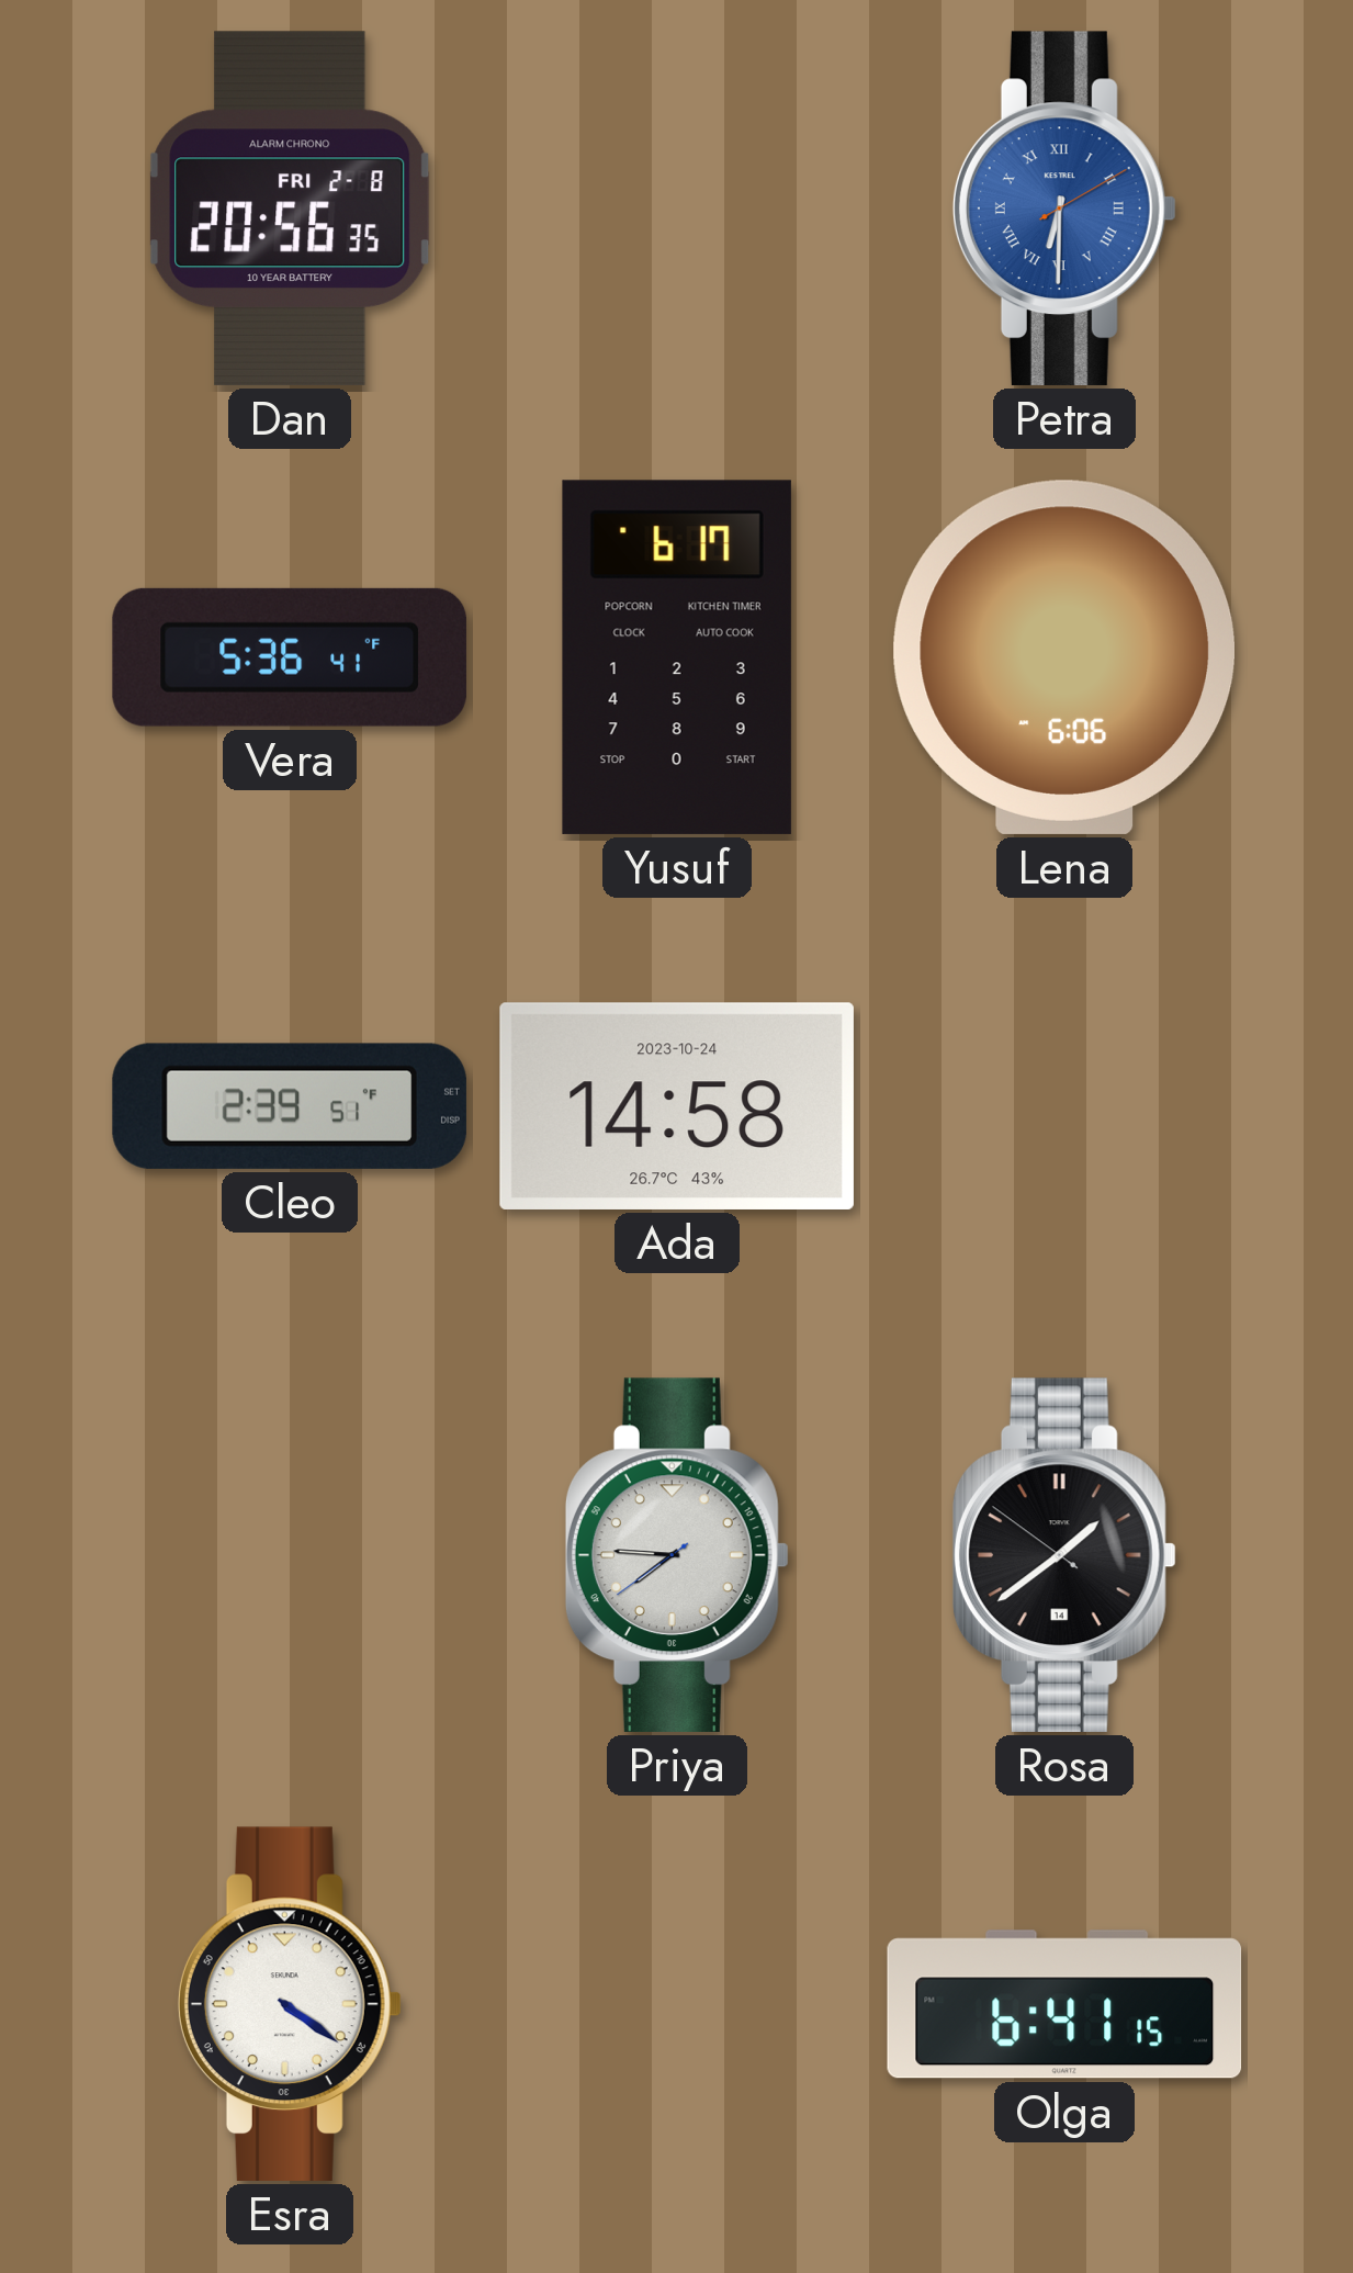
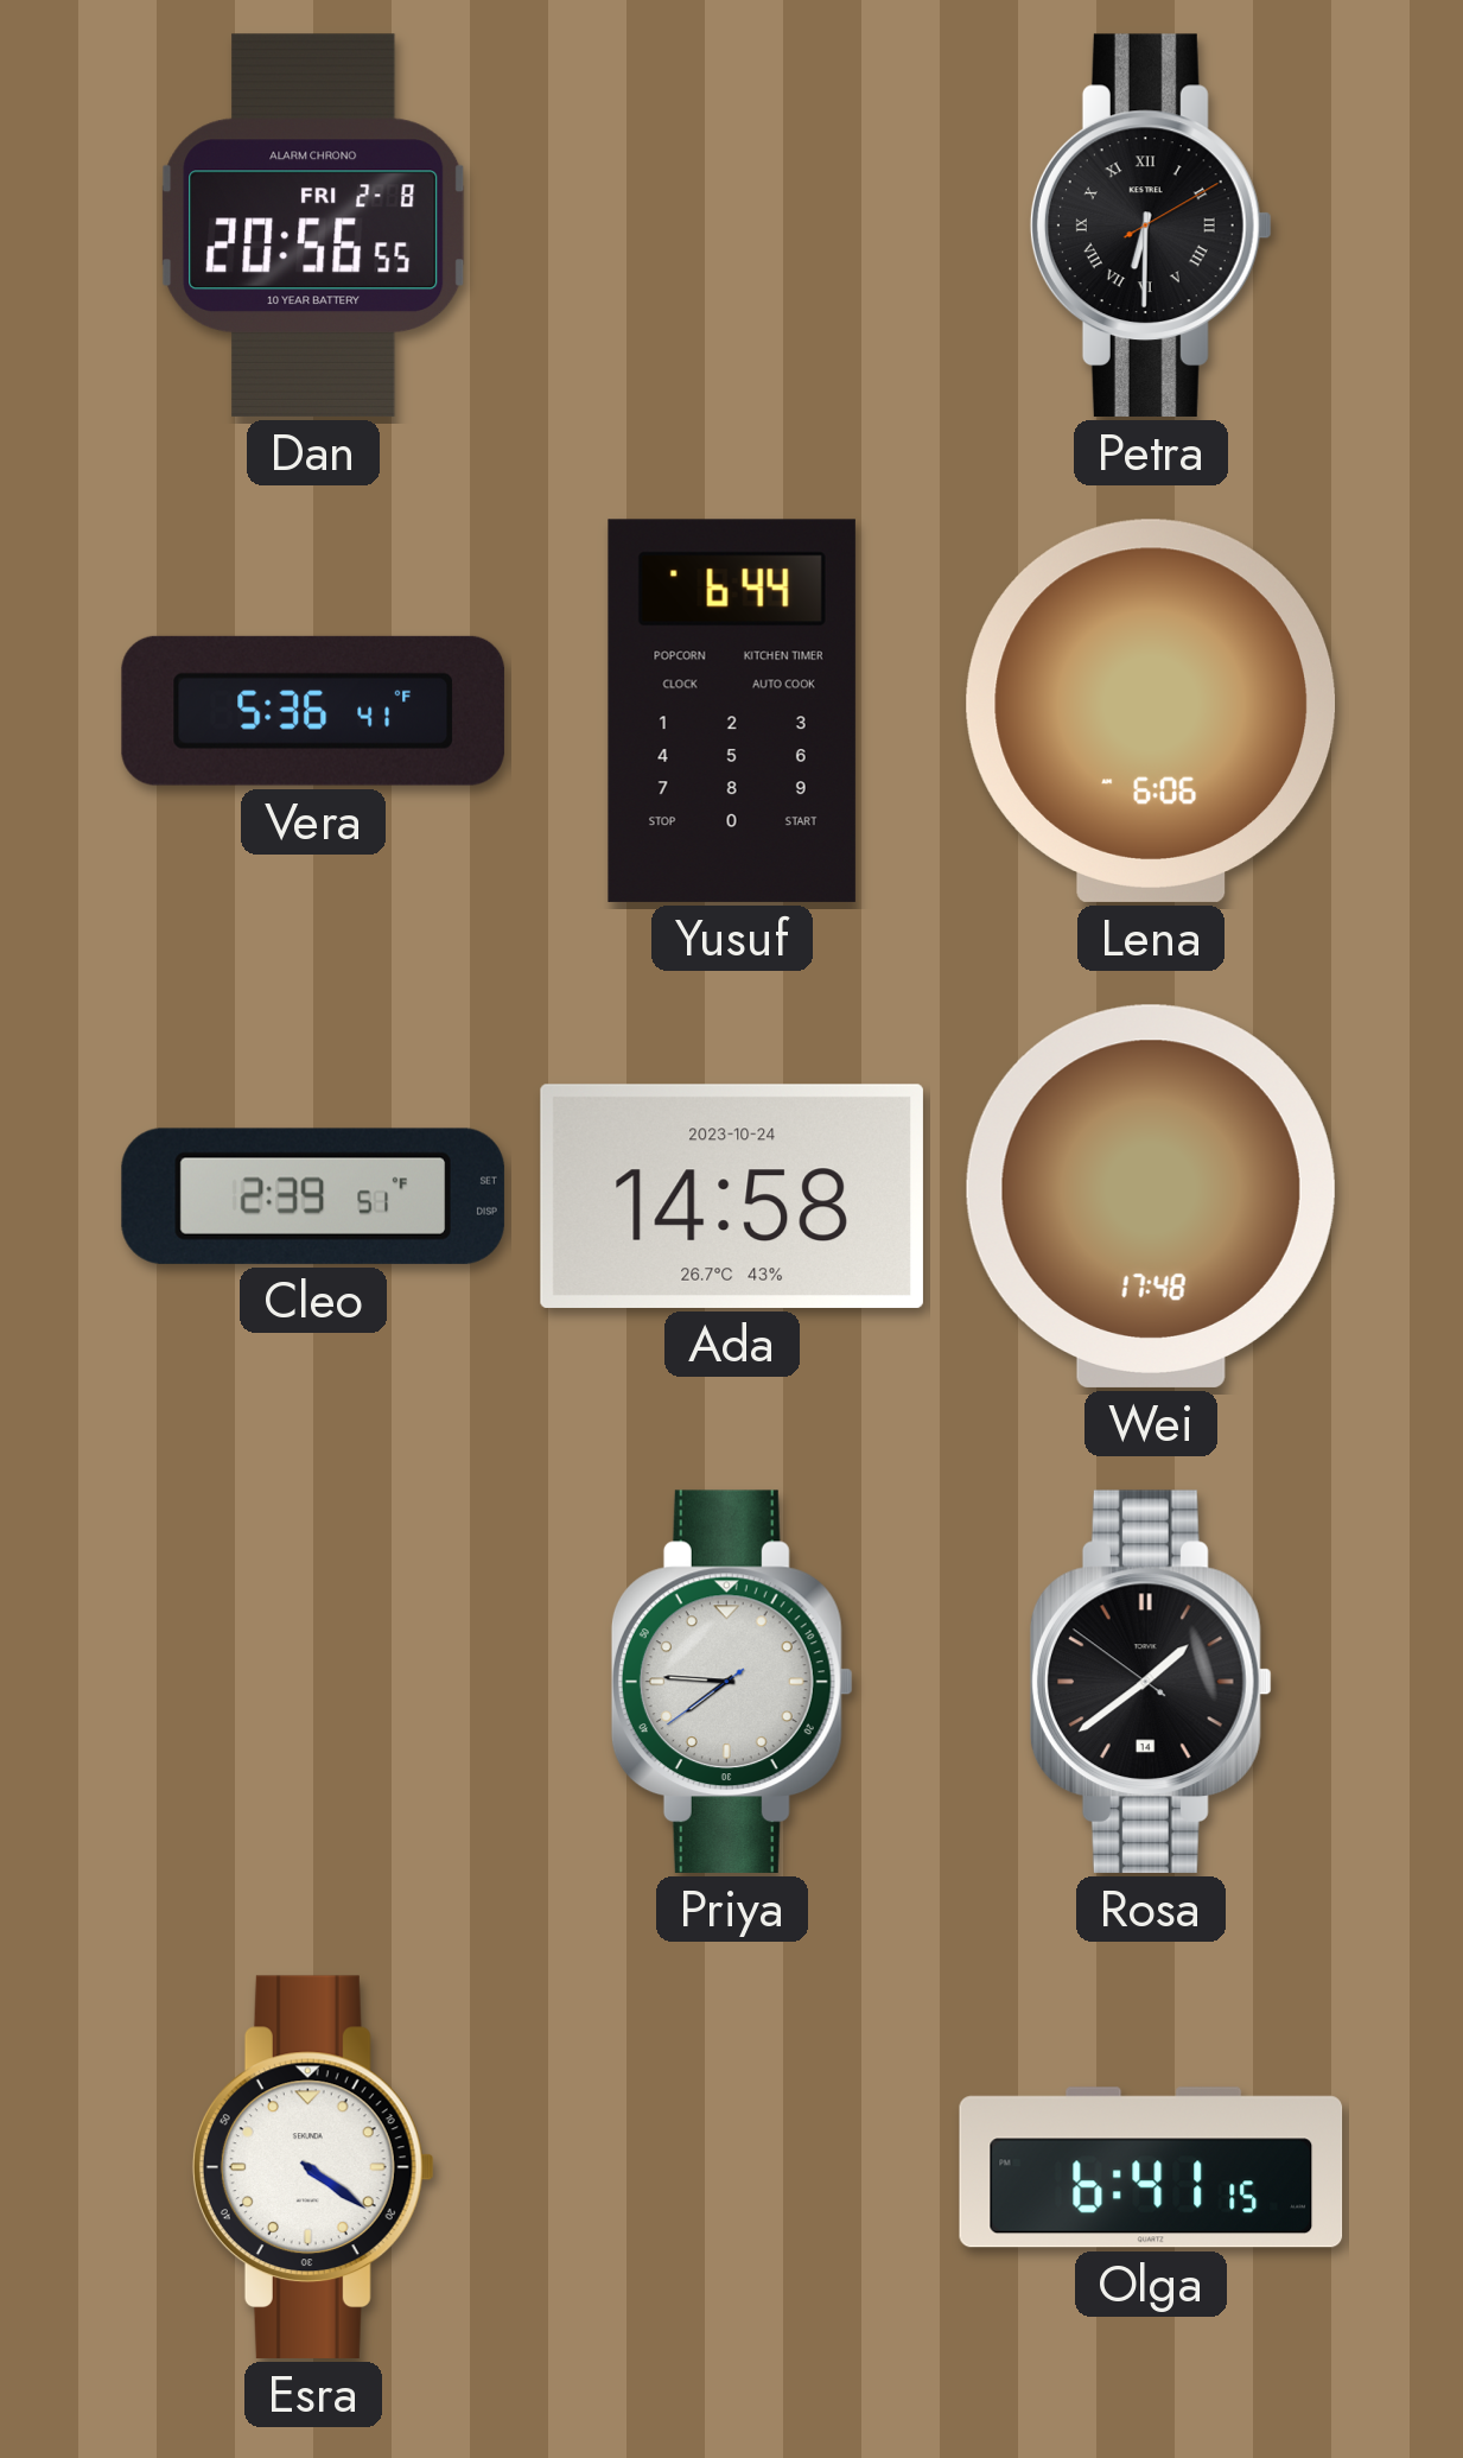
Dan: 20:56:35 -> 20:56:55
Petra dial: blue -> black
Yusuf: 6:17 -> 6:44
Wei: none -> 17:48
